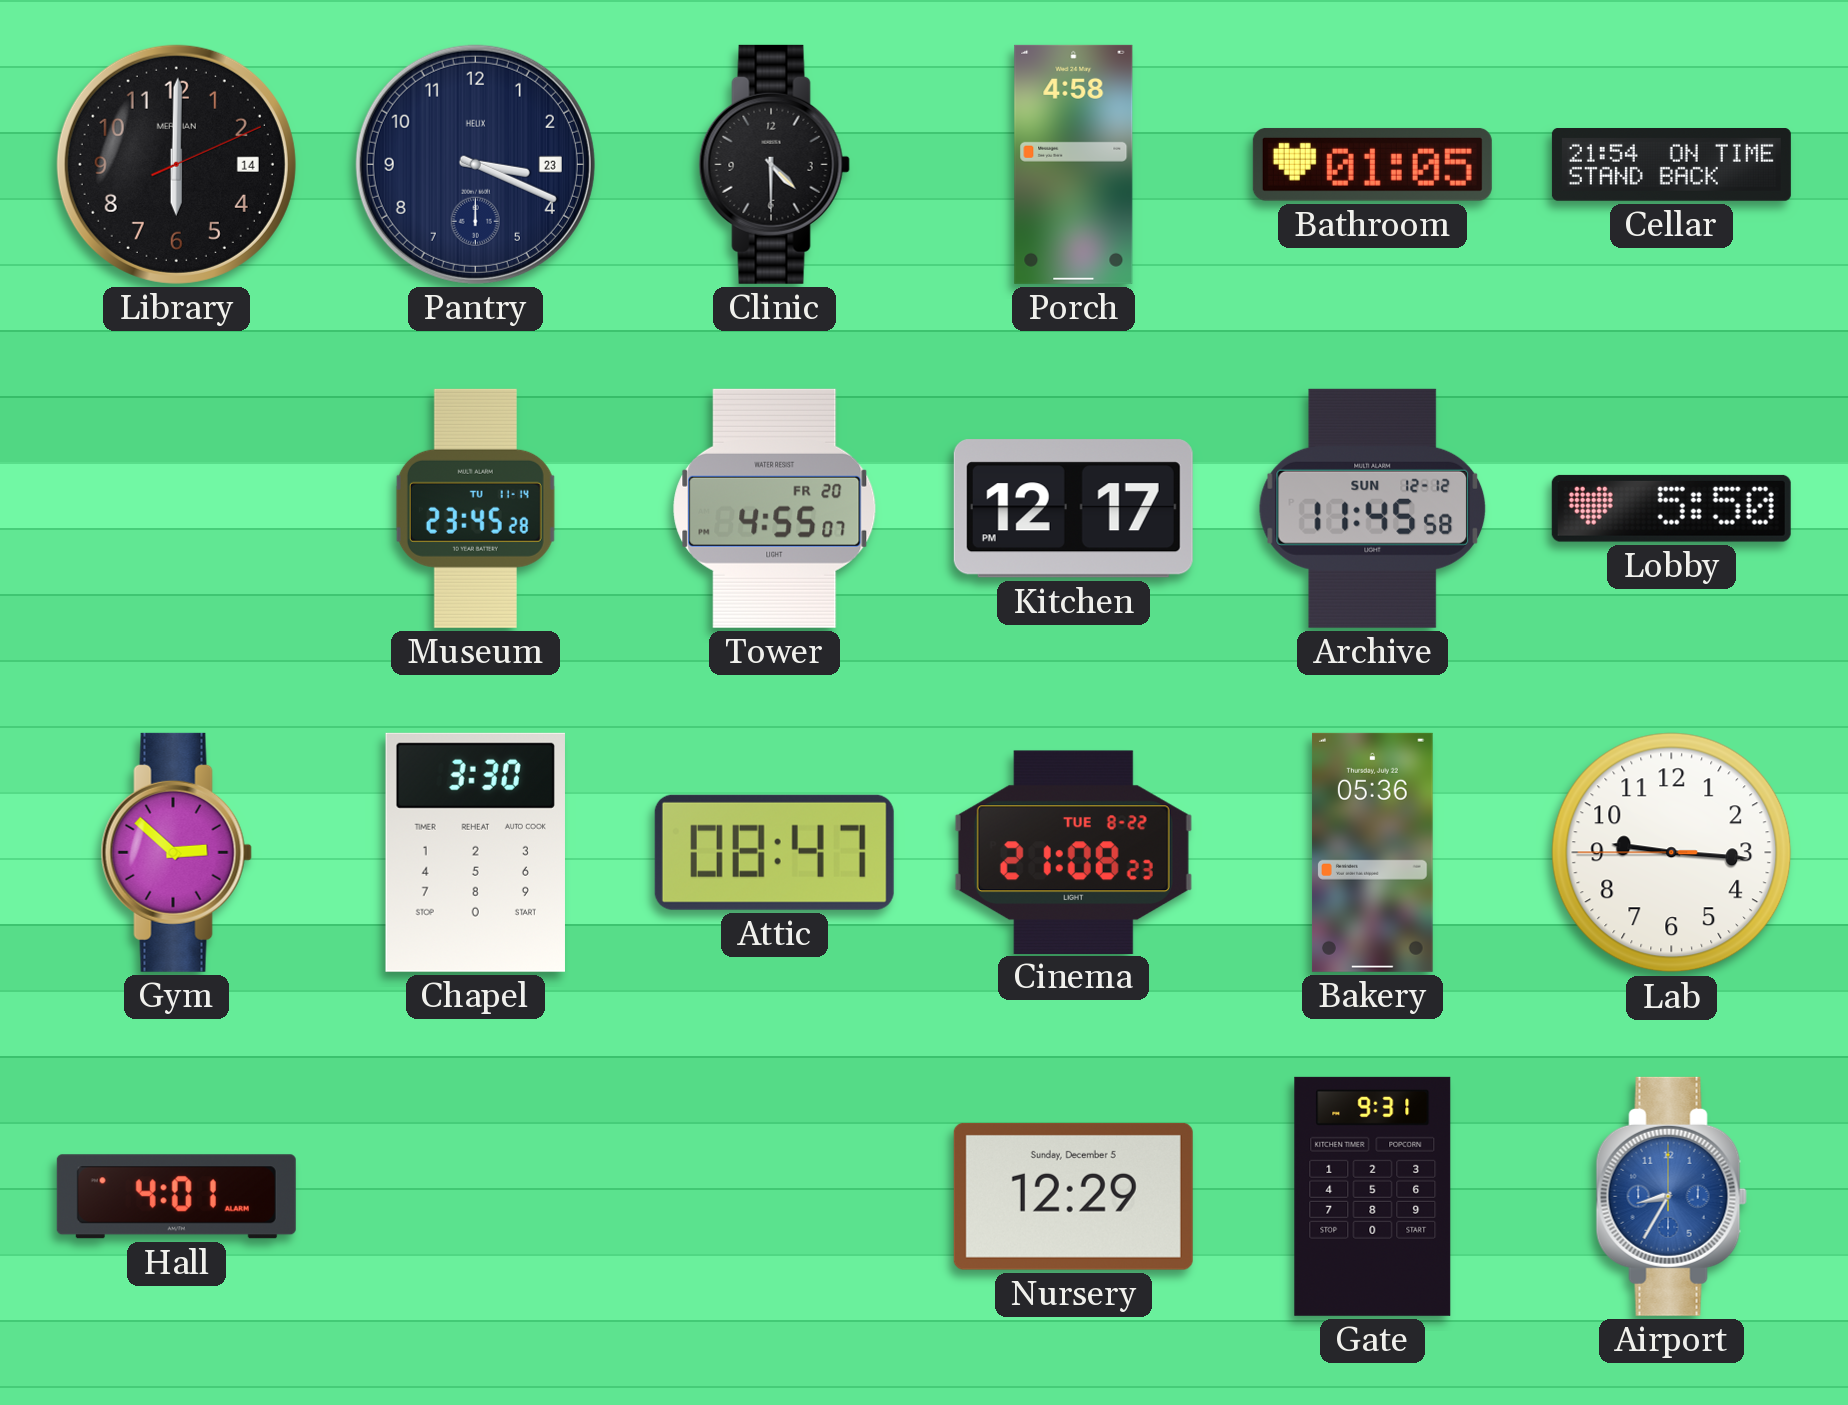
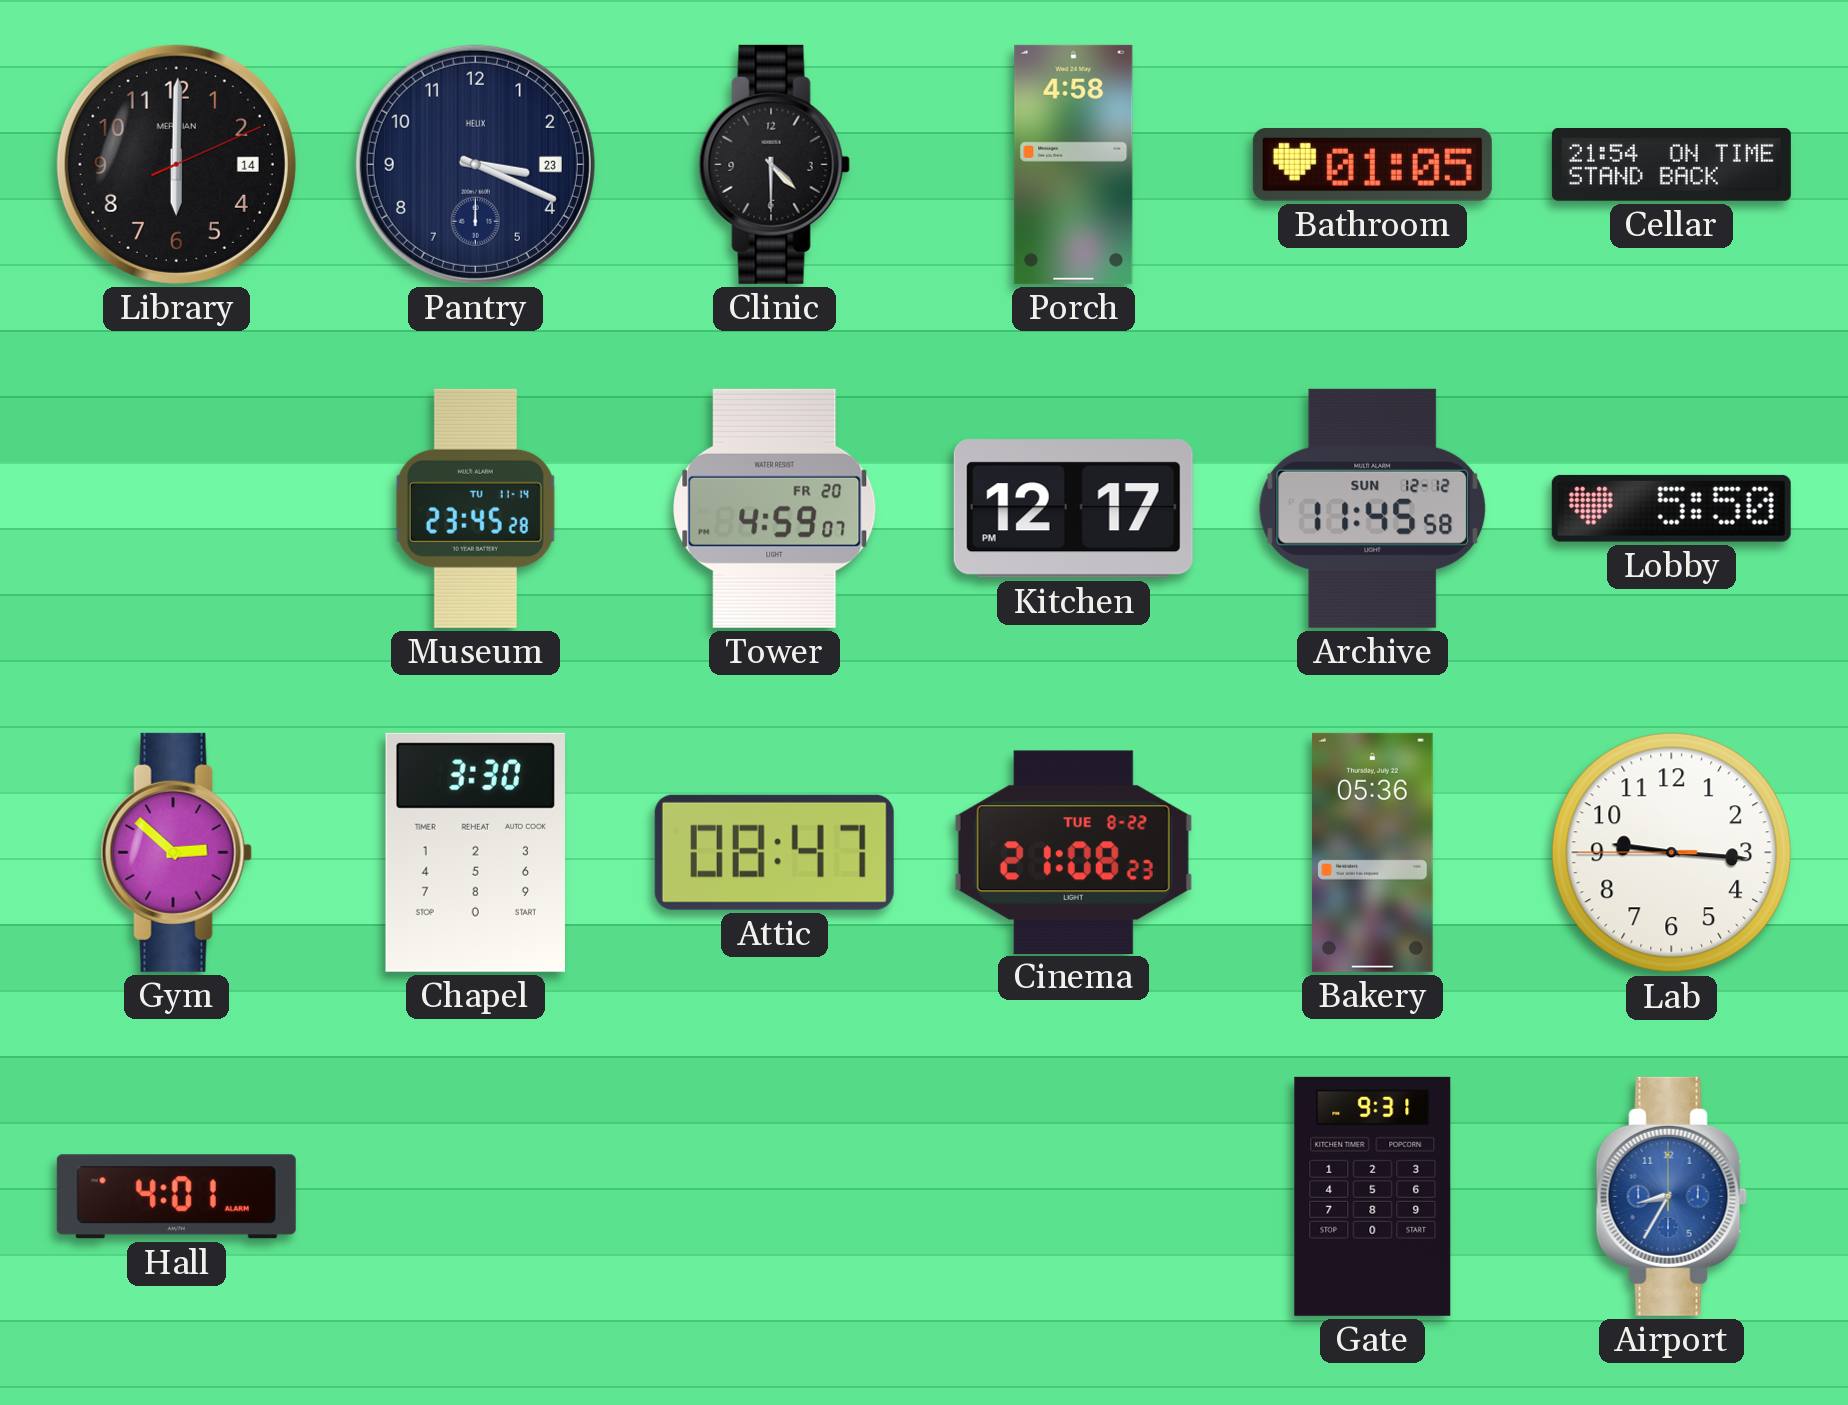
Tower: 4:55 -> 4:59
Nursery: 12:29 -> none
